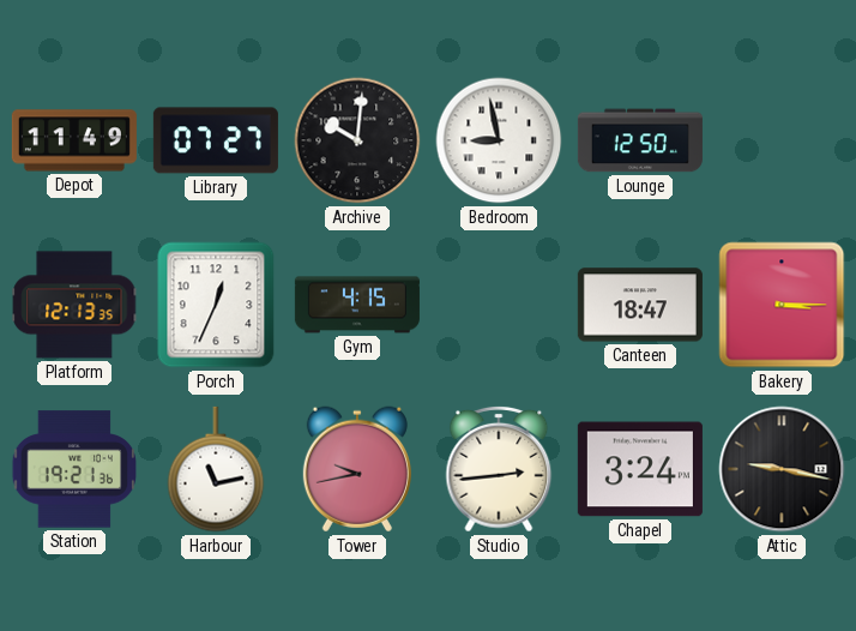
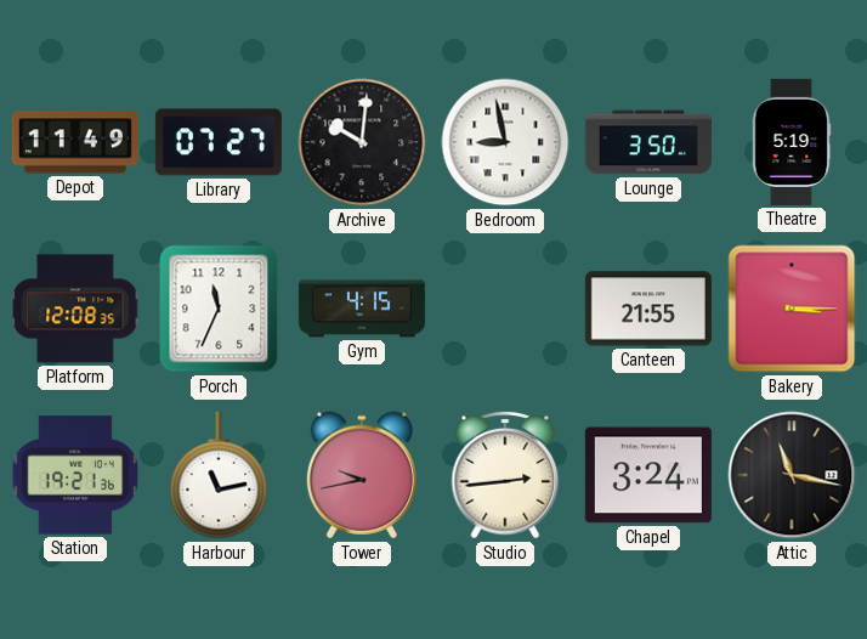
Lounge: 12:50 -> 3:50
Theatre: none -> 5:19
Platform: 12:13 -> 12:08
Porch: 12:34 -> 11:34
Canteen: 18:47 -> 21:55
Attic: 9:17 -> 11:17
